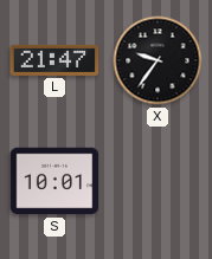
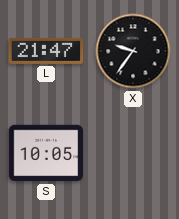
S: 10:01 -> 10:05
